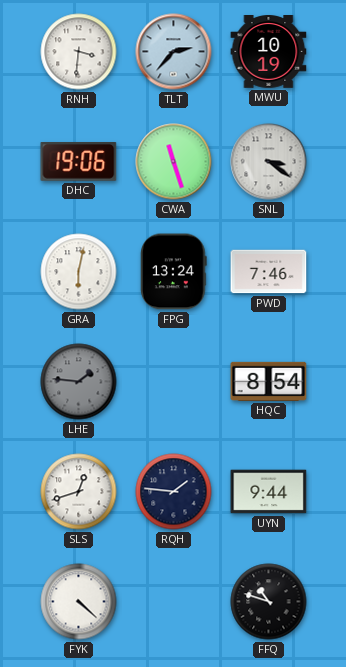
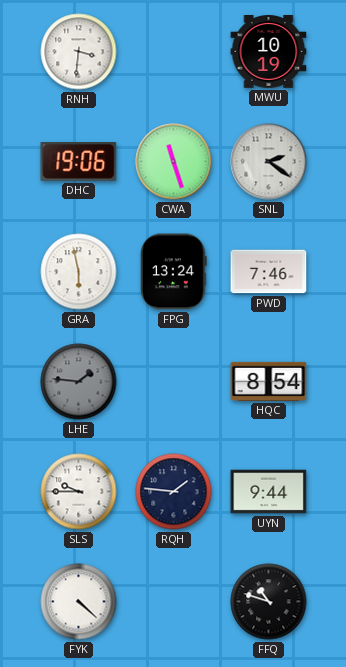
TLT: 2:37 -> none
SNL: 3:21 -> 2:21
GRA: 6:02 -> 5:58
SLS: 12:42 -> 9:45
